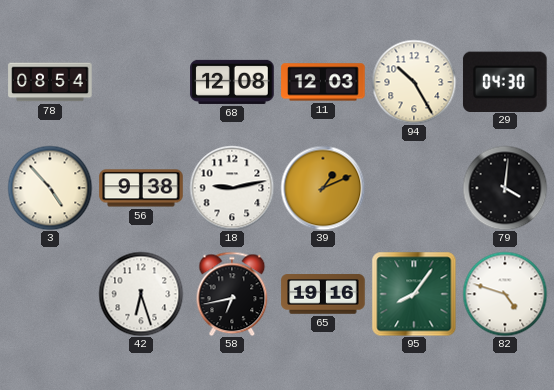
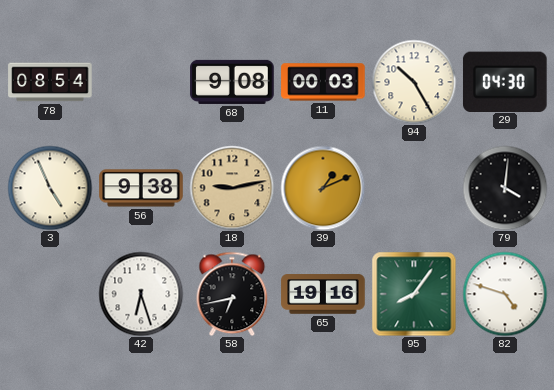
68: 12:08 -> 9:08
11: 12:03 -> 00:03
3: 4:53 -> 4:56
18 dial: white -> champagne
